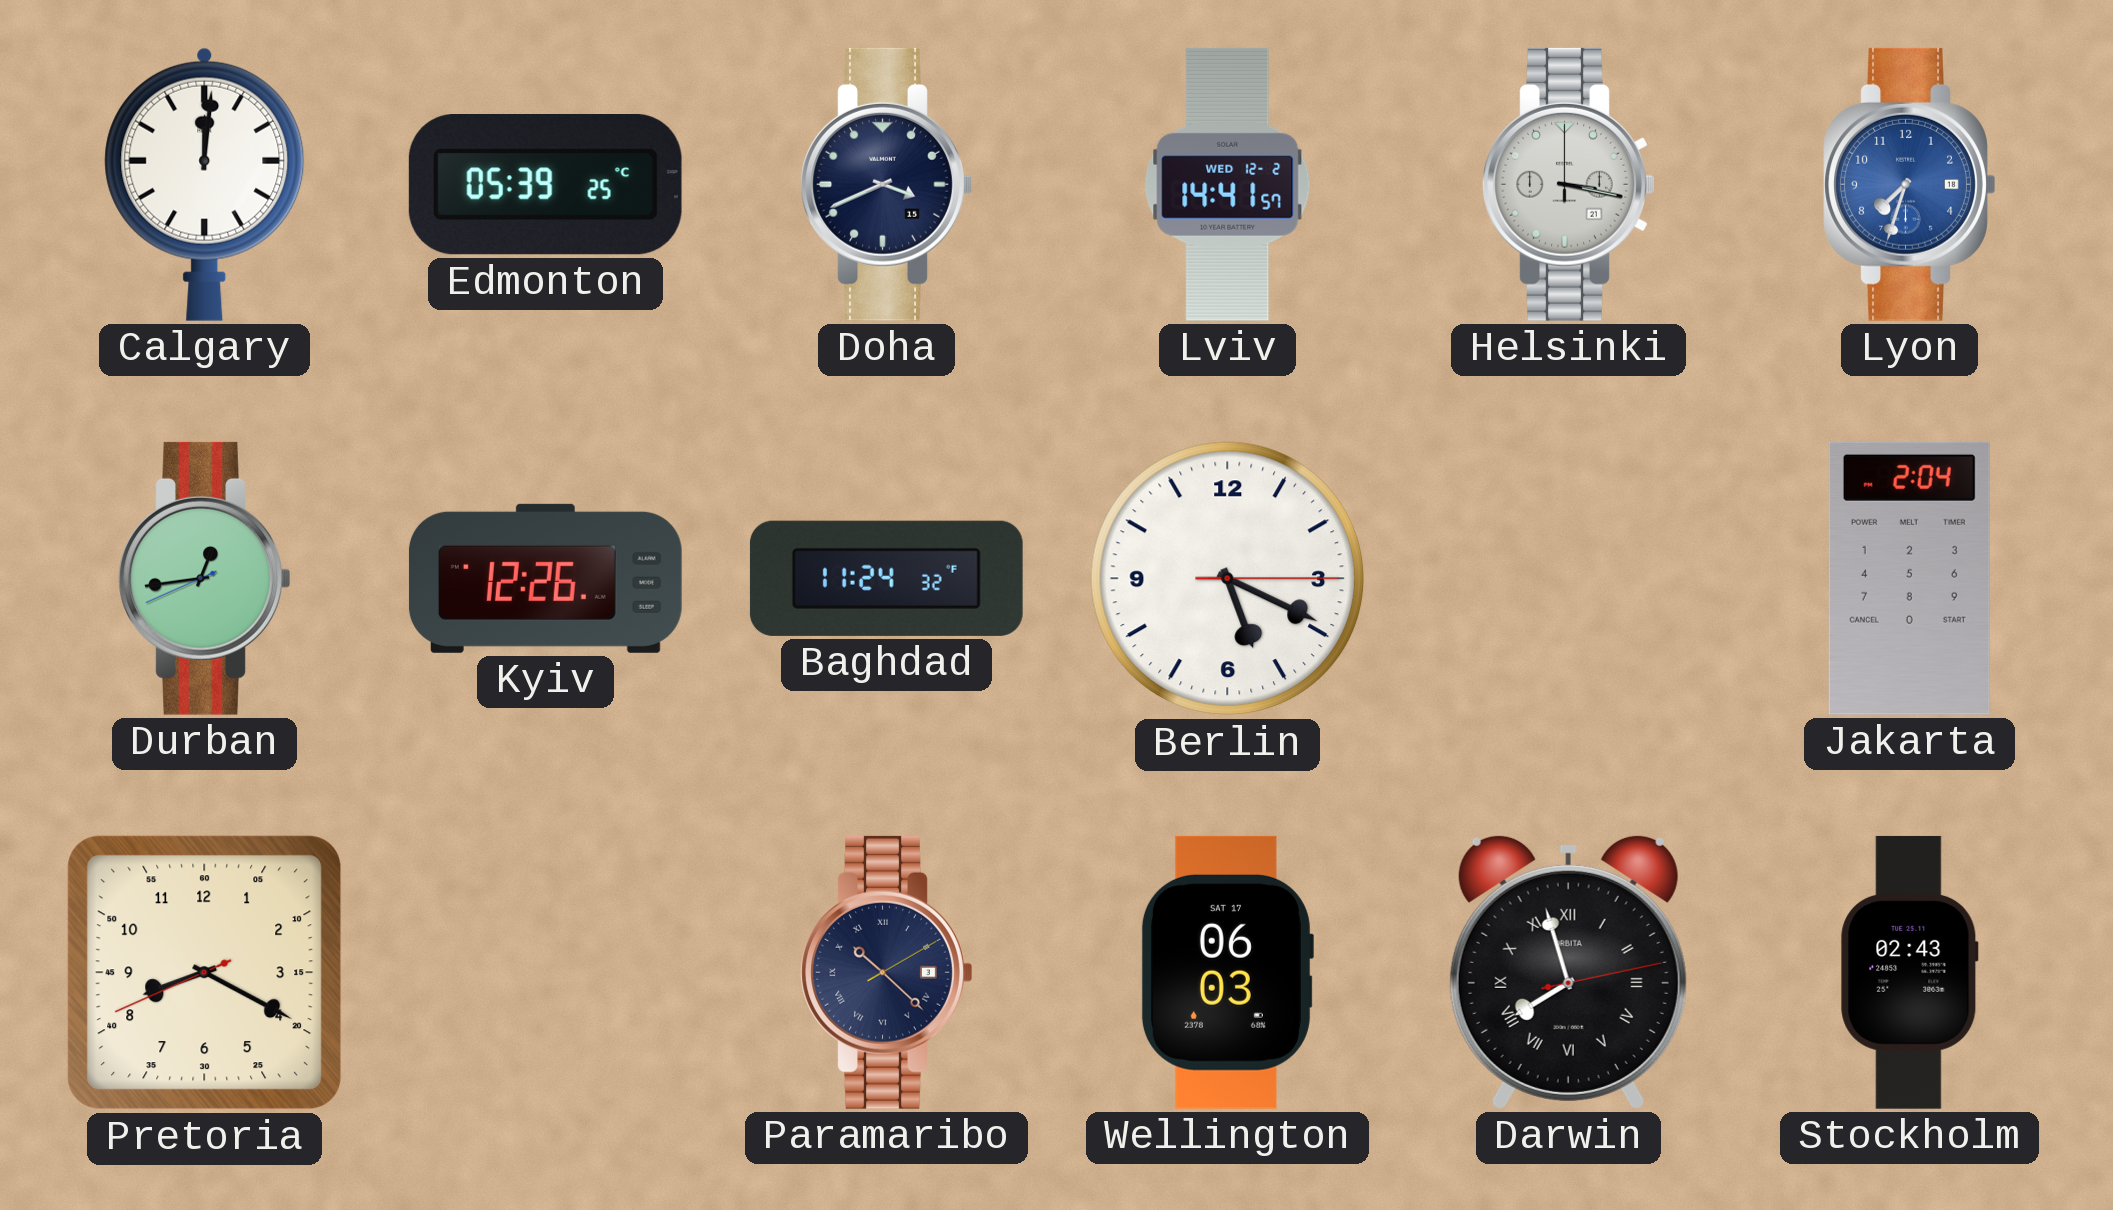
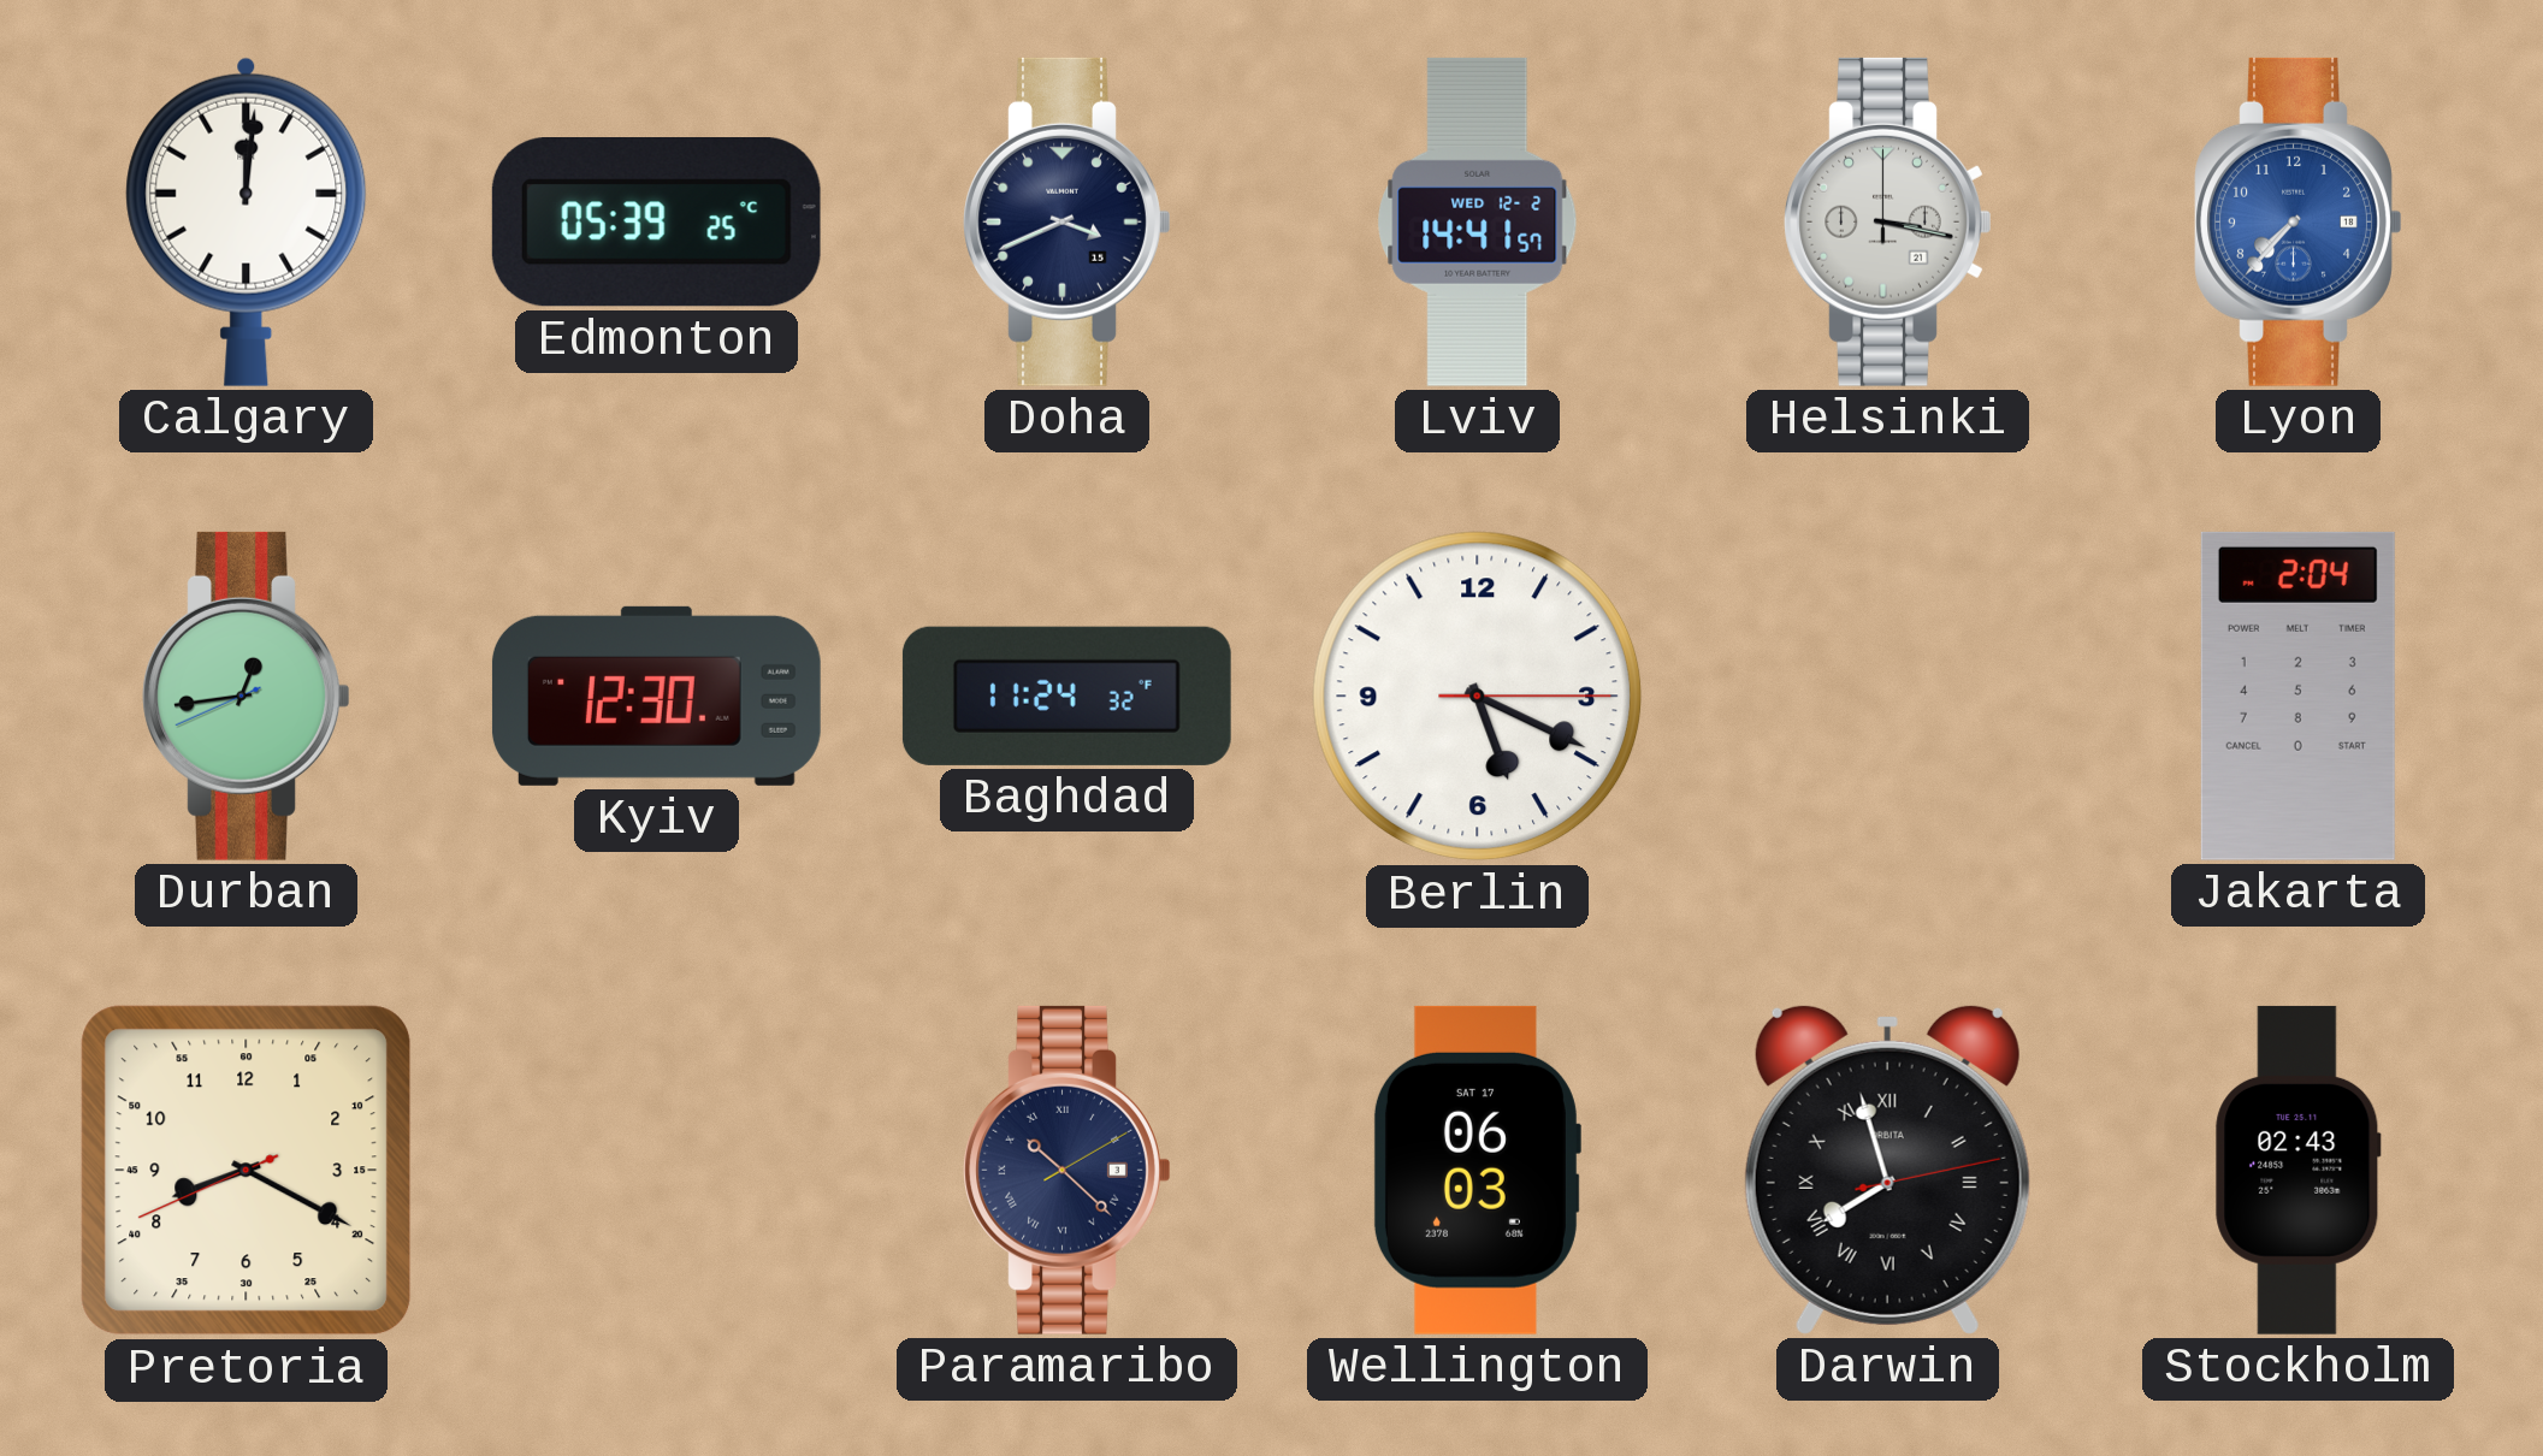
Lyon: 7:33 -> 7:37
Kyiv: 12:26 -> 12:30
